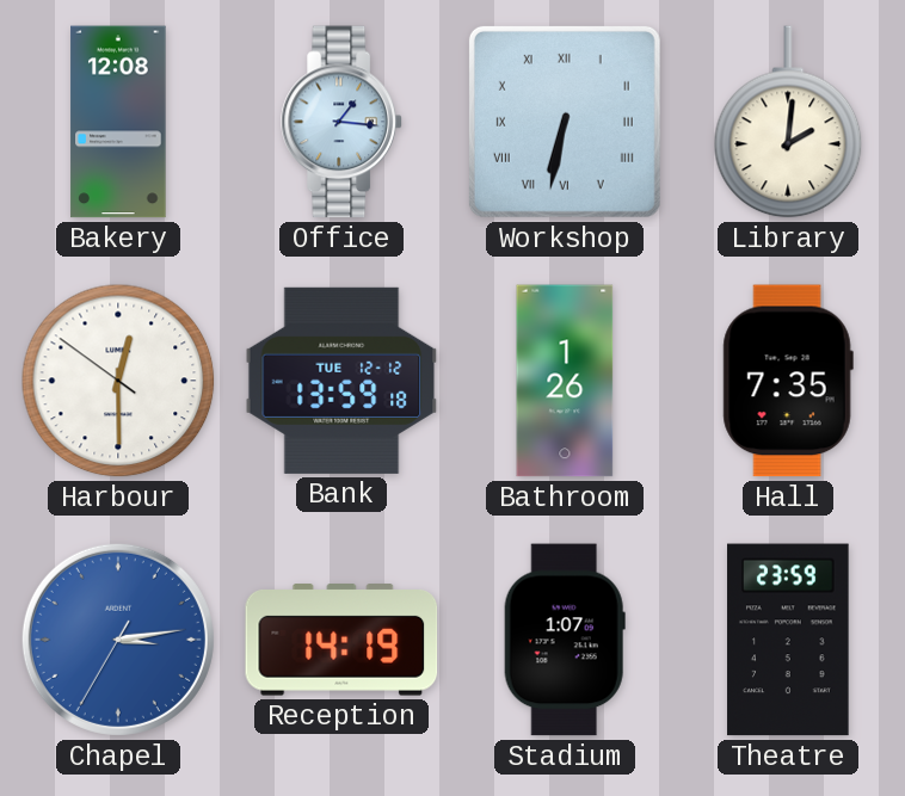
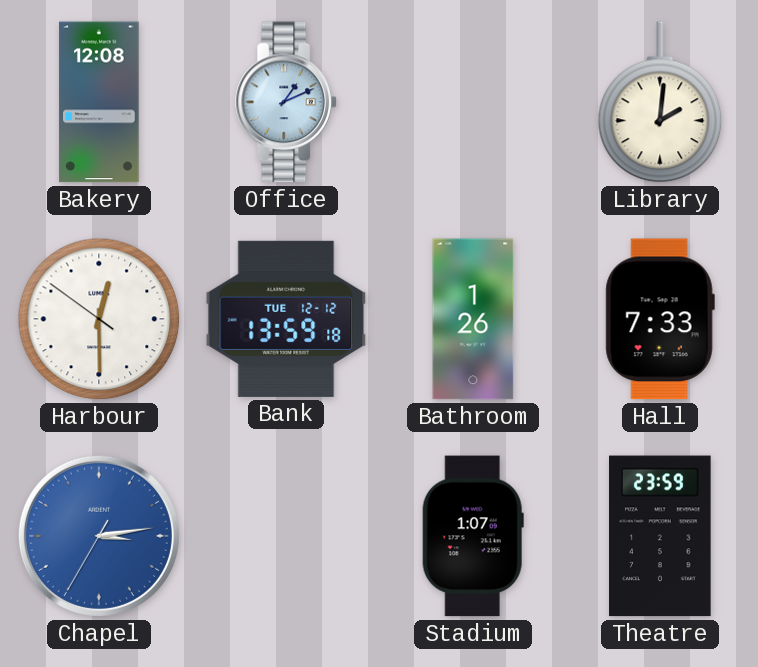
Office: 1:16 -> 1:11
Workshop: 6:32 -> none
Hall: 7:35 -> 7:33
Reception: 14:19 -> none
